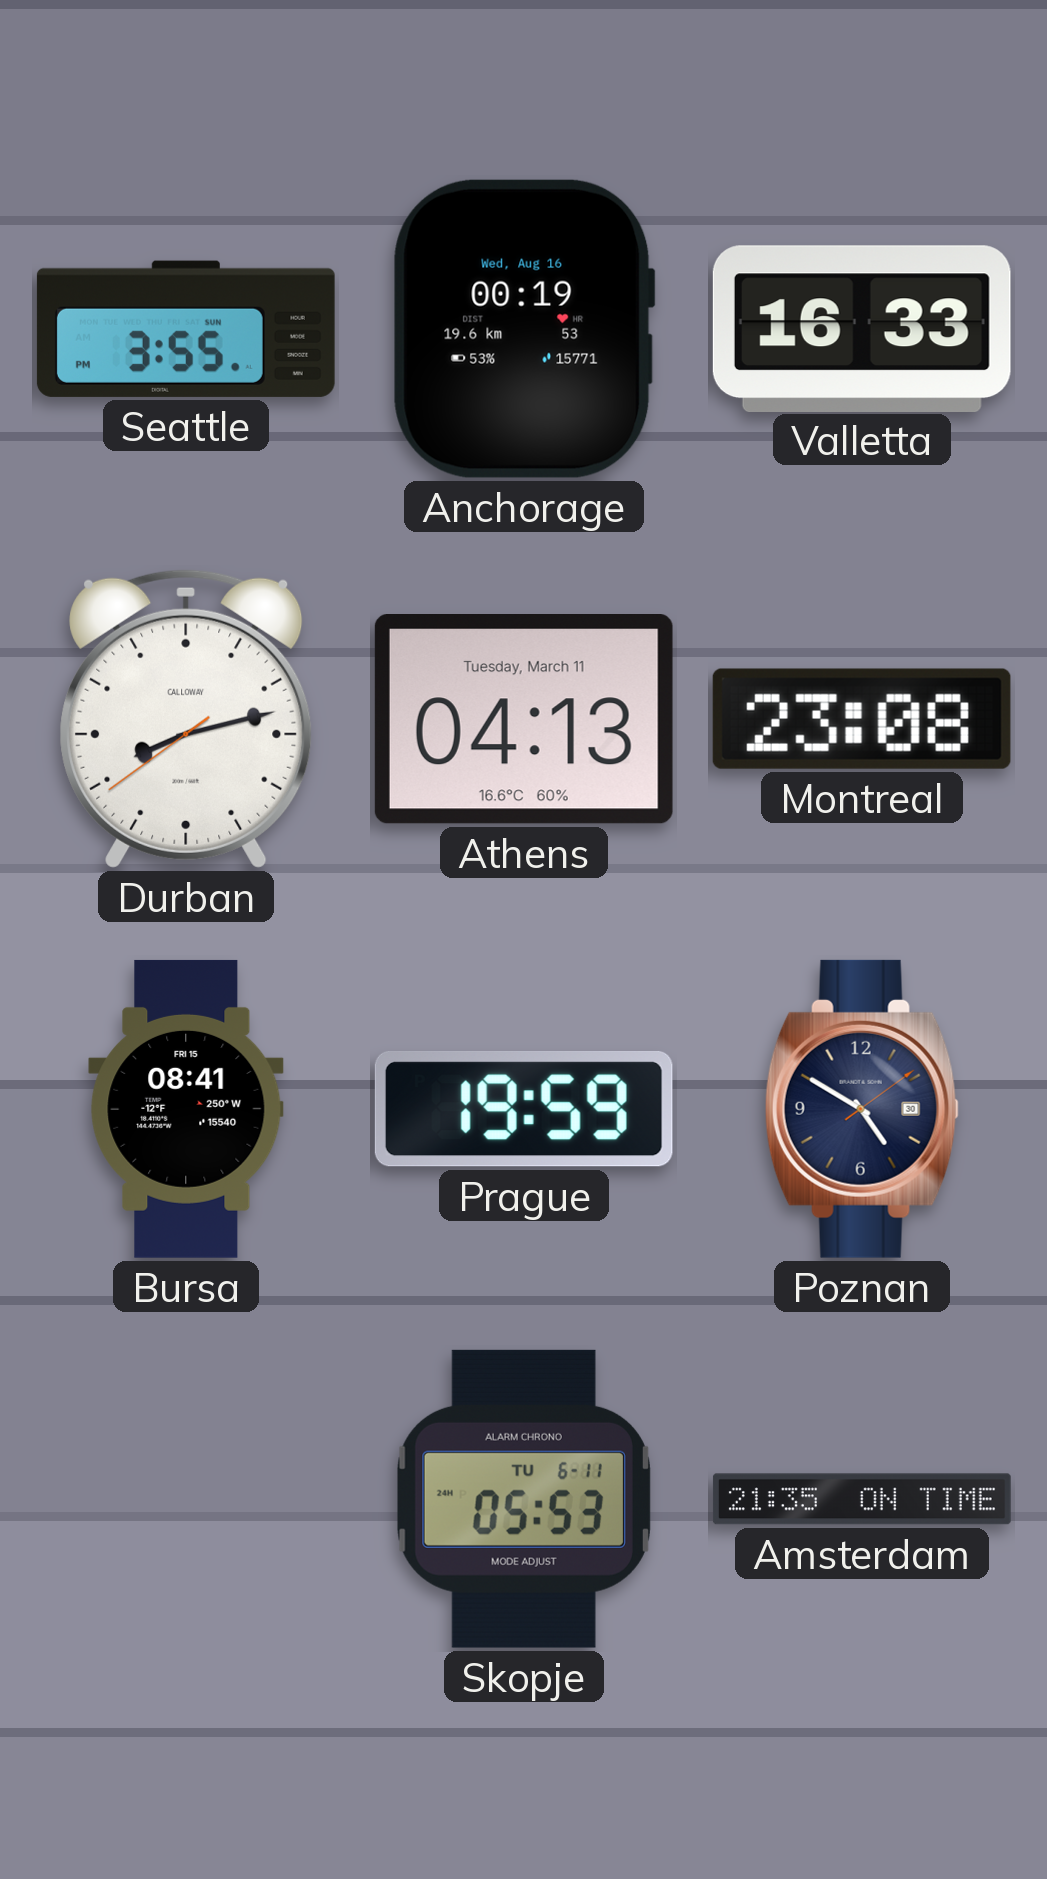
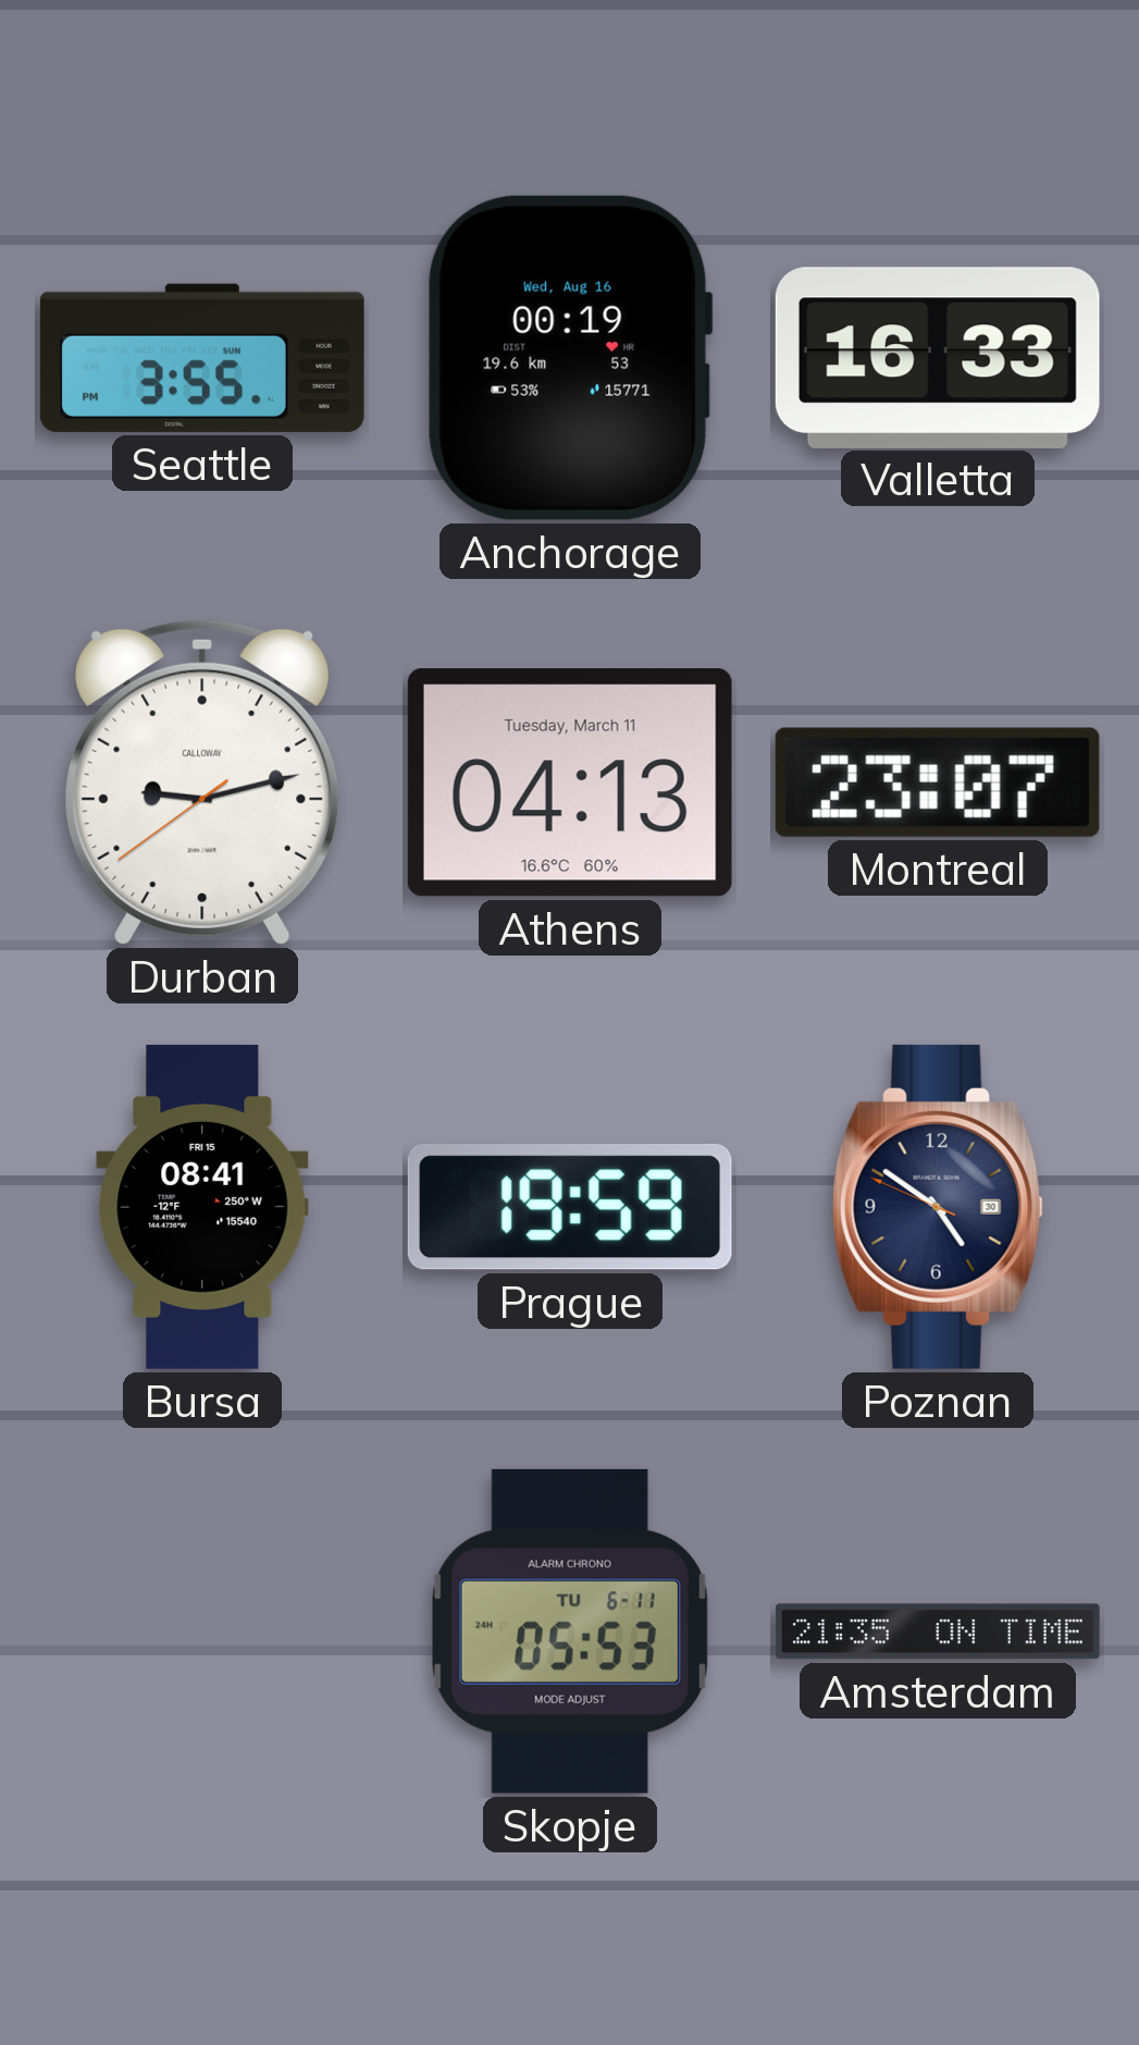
Durban: 8:12 -> 9:12
Montreal: 23:08 -> 23:07
Poznan: 4:50:09 -> 4:50:49
